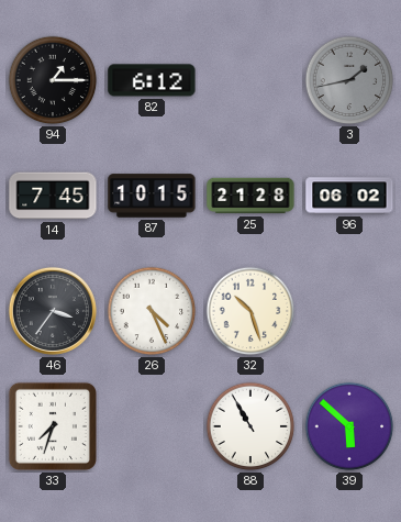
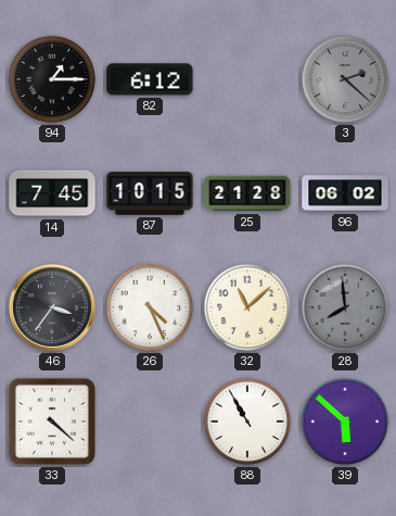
3: 1:43 -> 2:22
32: 10:27 -> 11:08
28: none -> 7:59
33: 7:33 -> 4:22
